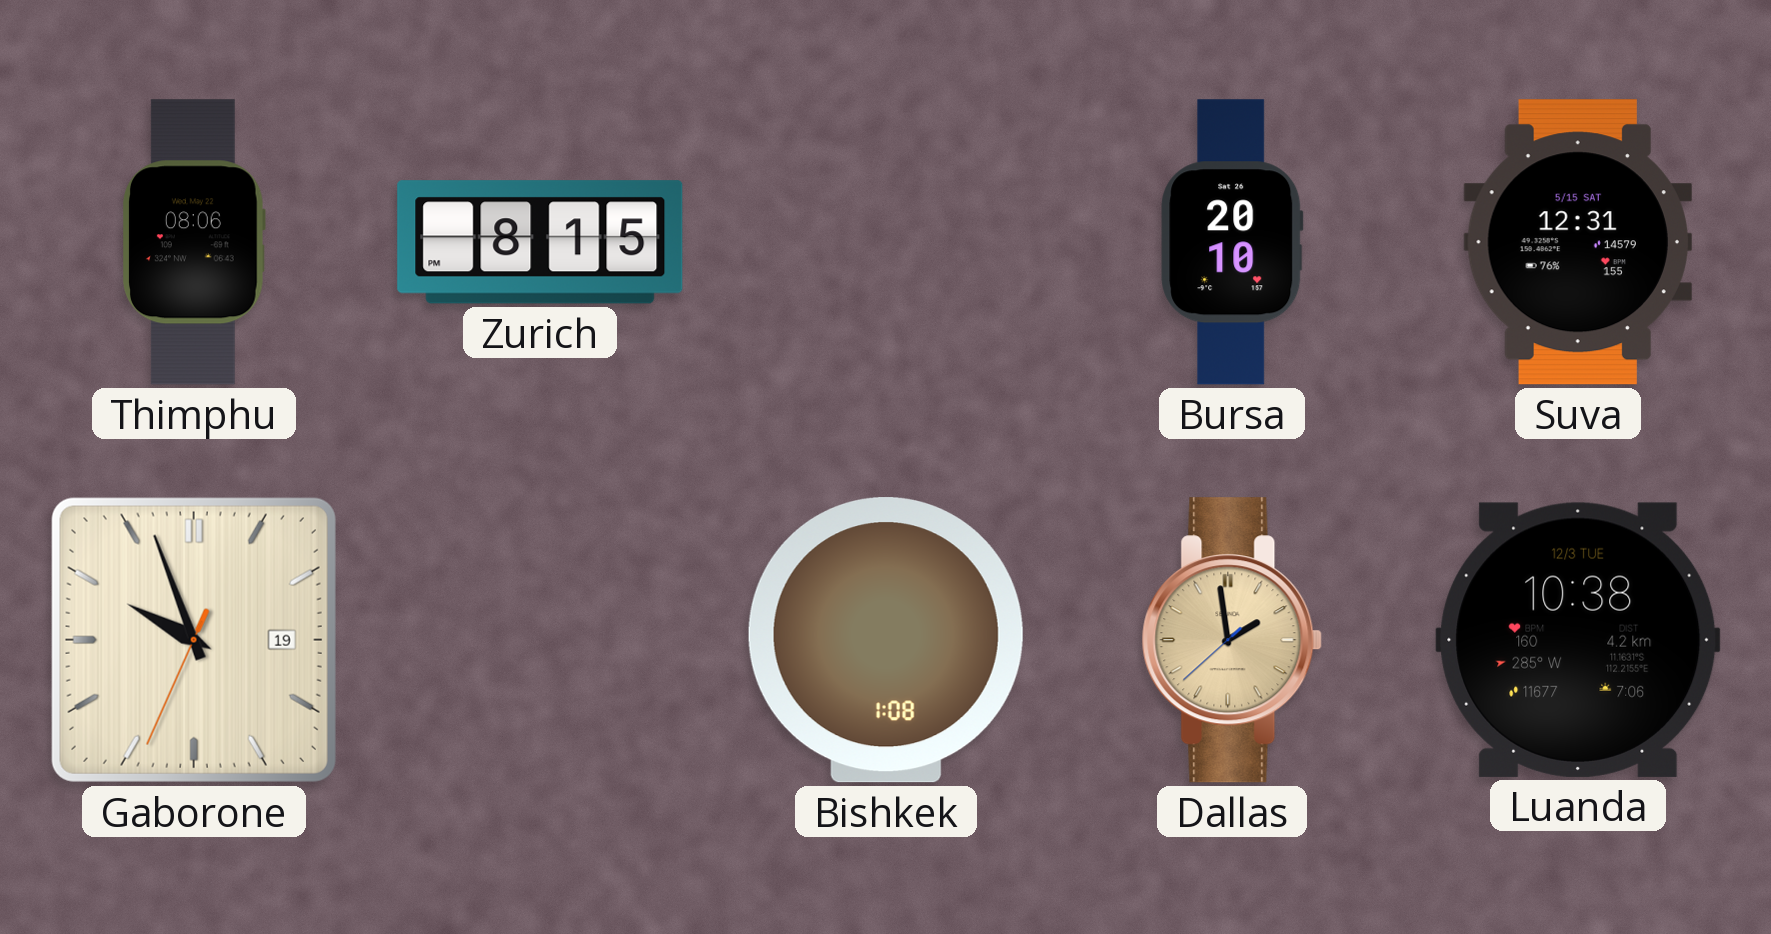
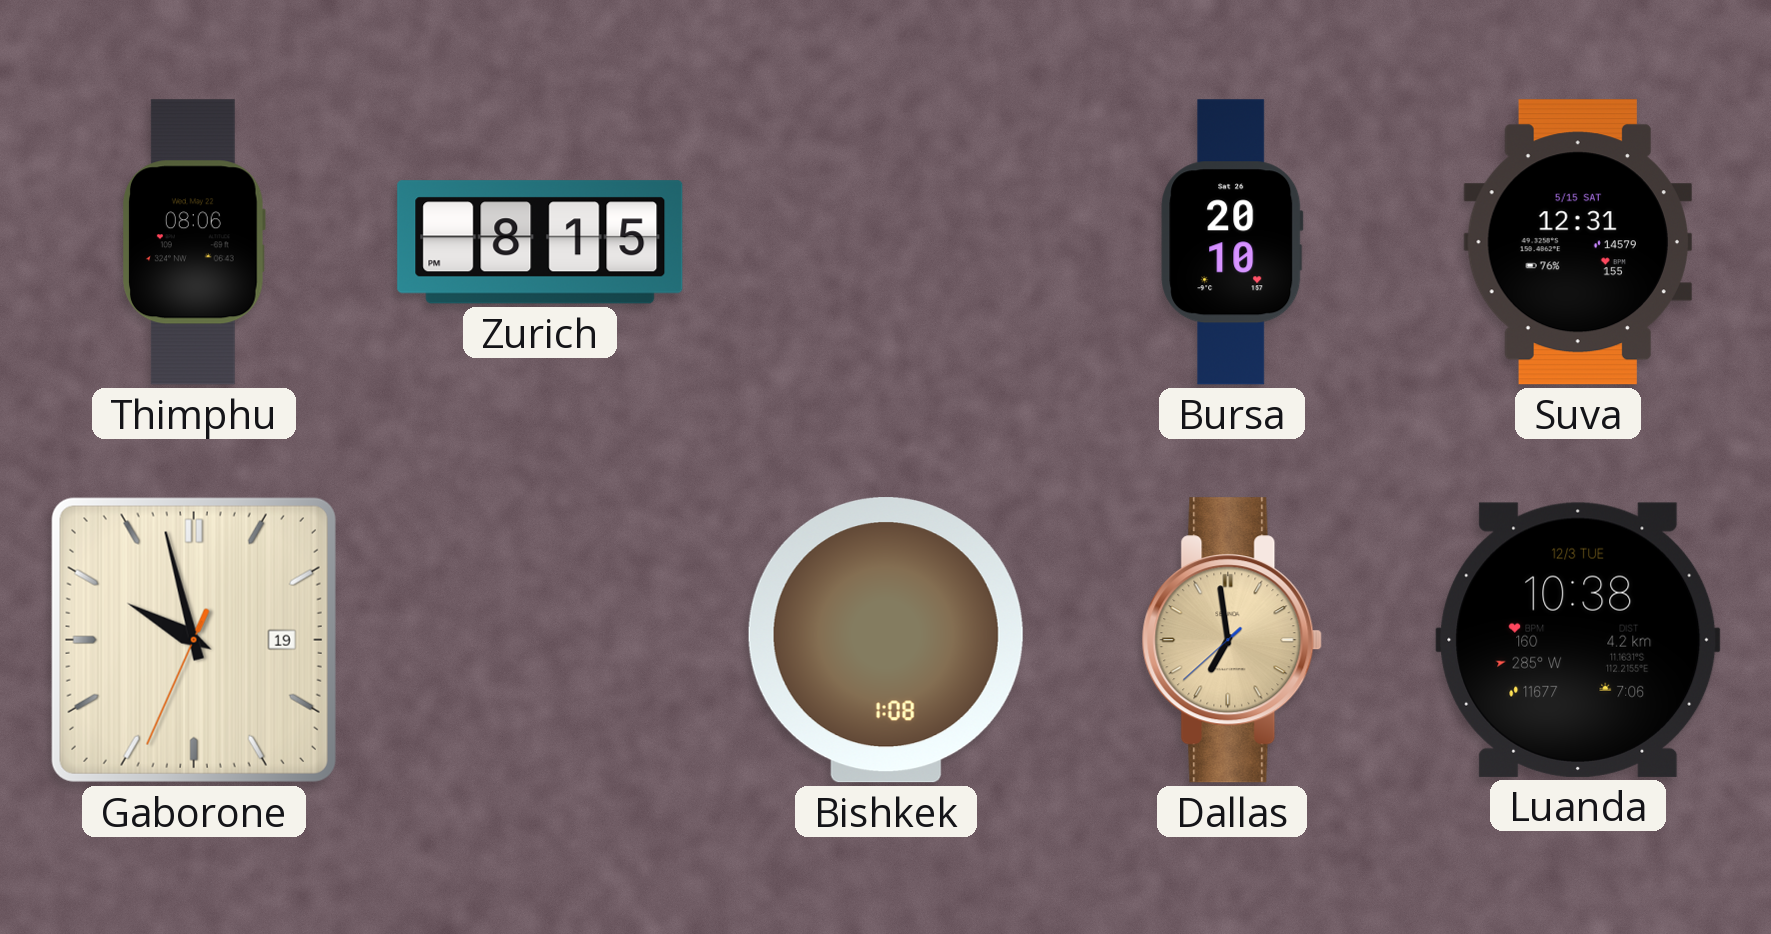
Gaborone: 9:56 -> 9:57
Dallas: 1:58 -> 6:58
